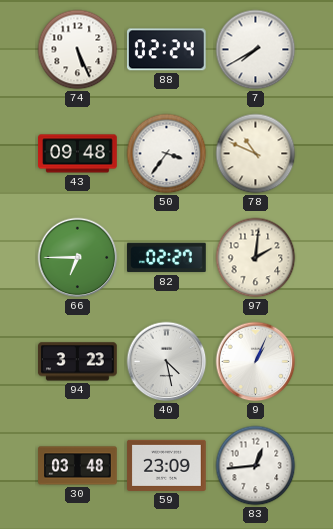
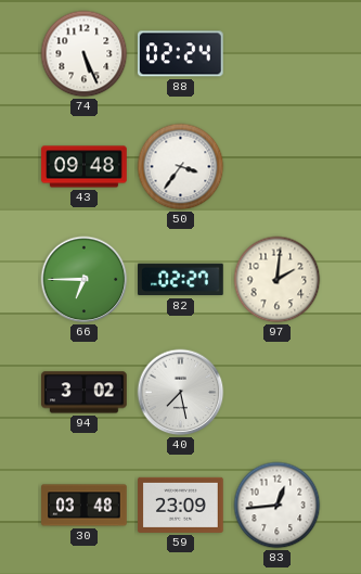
7: 7:40 -> none
78: 10:49 -> none
94: 3:23 -> 3:02
40: 4:28 -> 7:28
9: 1:04 -> none
